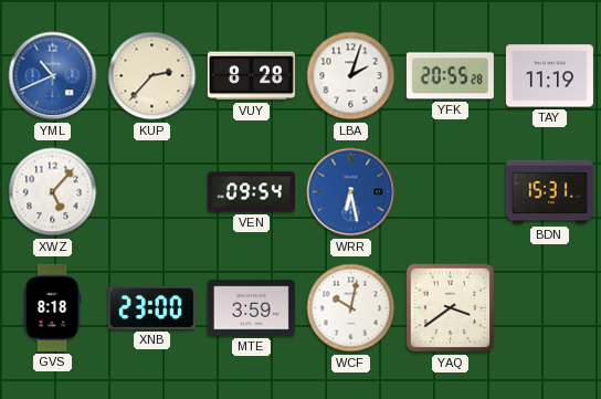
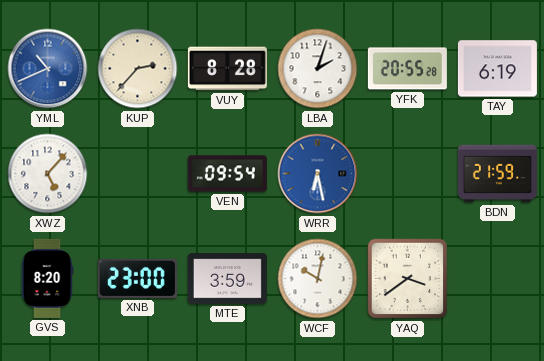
TAY: 11:19 -> 6:19
BDN: 15:31 -> 21:59
GVS: 8:18 -> 8:20
